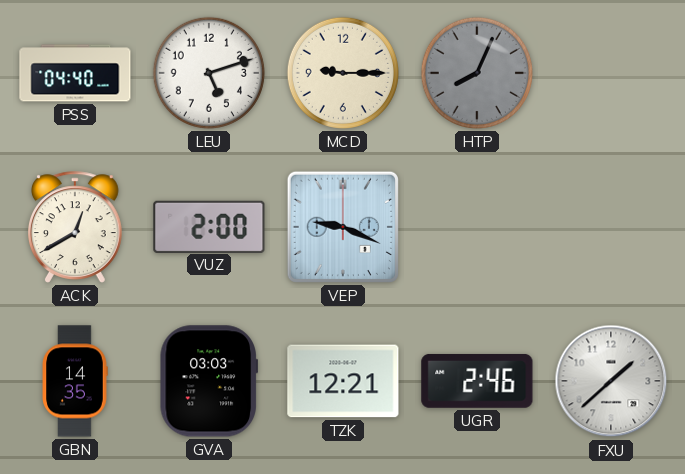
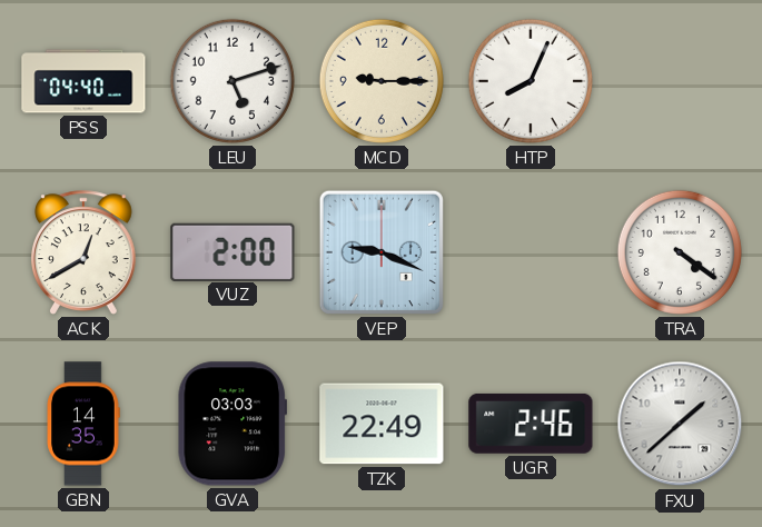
HTP dial: grey -> white
TRA: none -> 4:21
TZK: 12:21 -> 22:49
